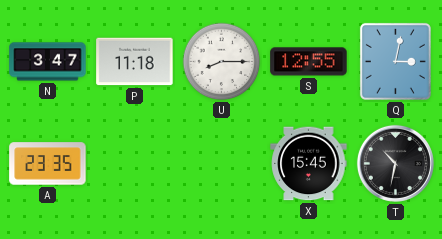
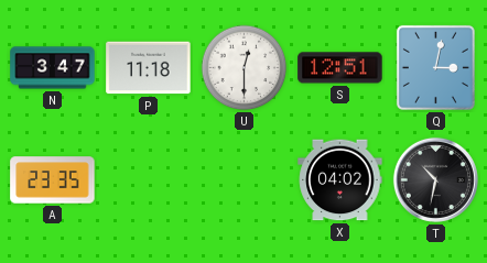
U: 8:15 -> 12:30
S: 12:55 -> 12:51
X: 15:45 -> 04:02
